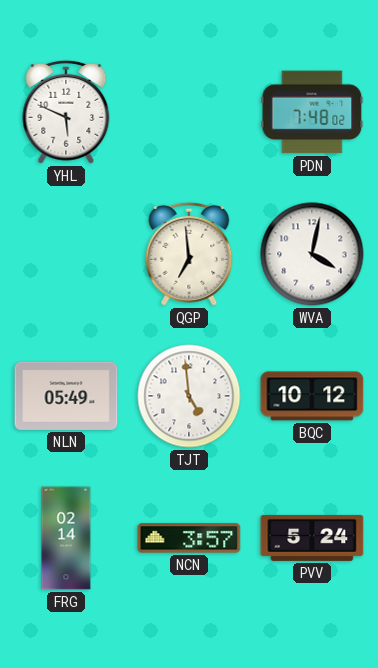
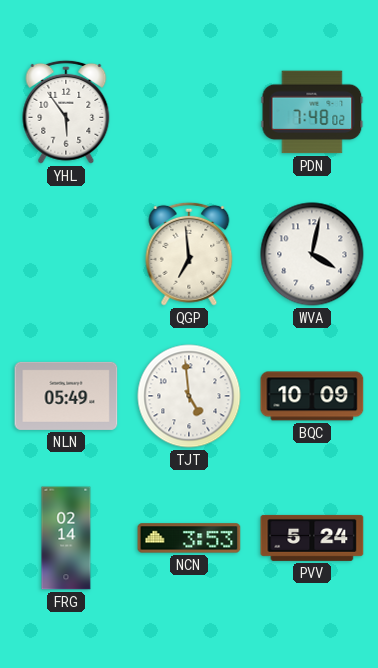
YHL: 5:49 -> 5:54
BQC: 10:12 -> 10:09
NCN: 3:57 -> 3:53
